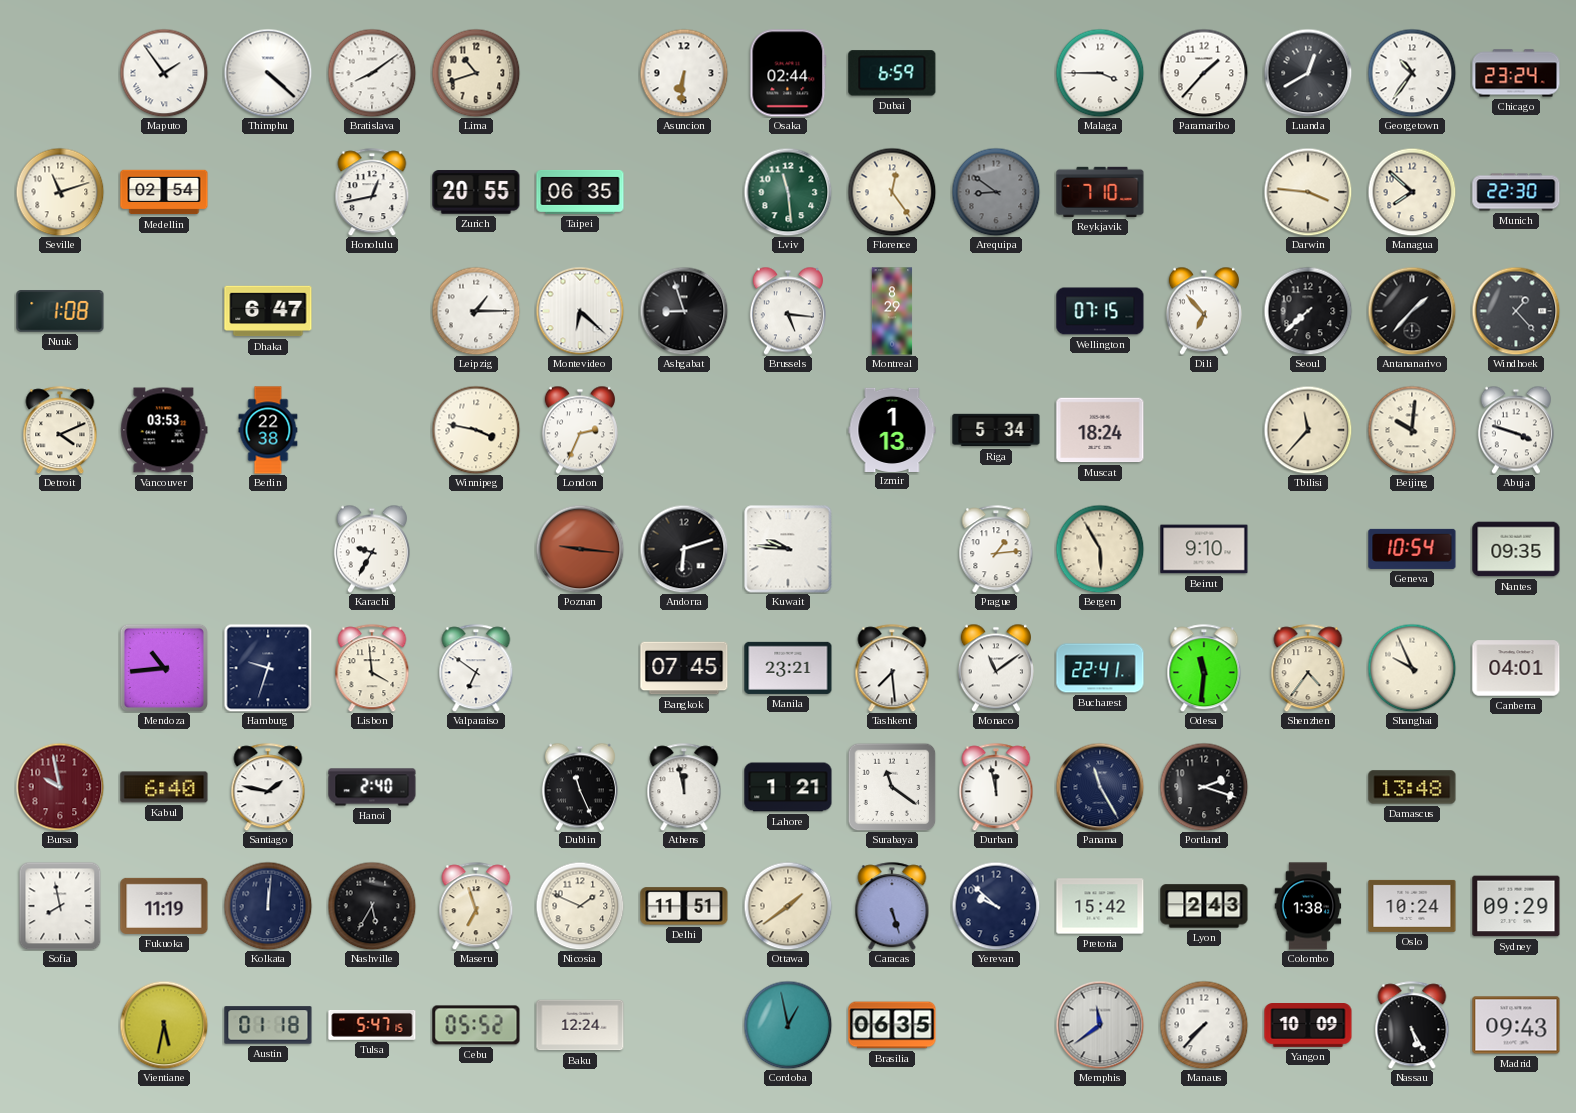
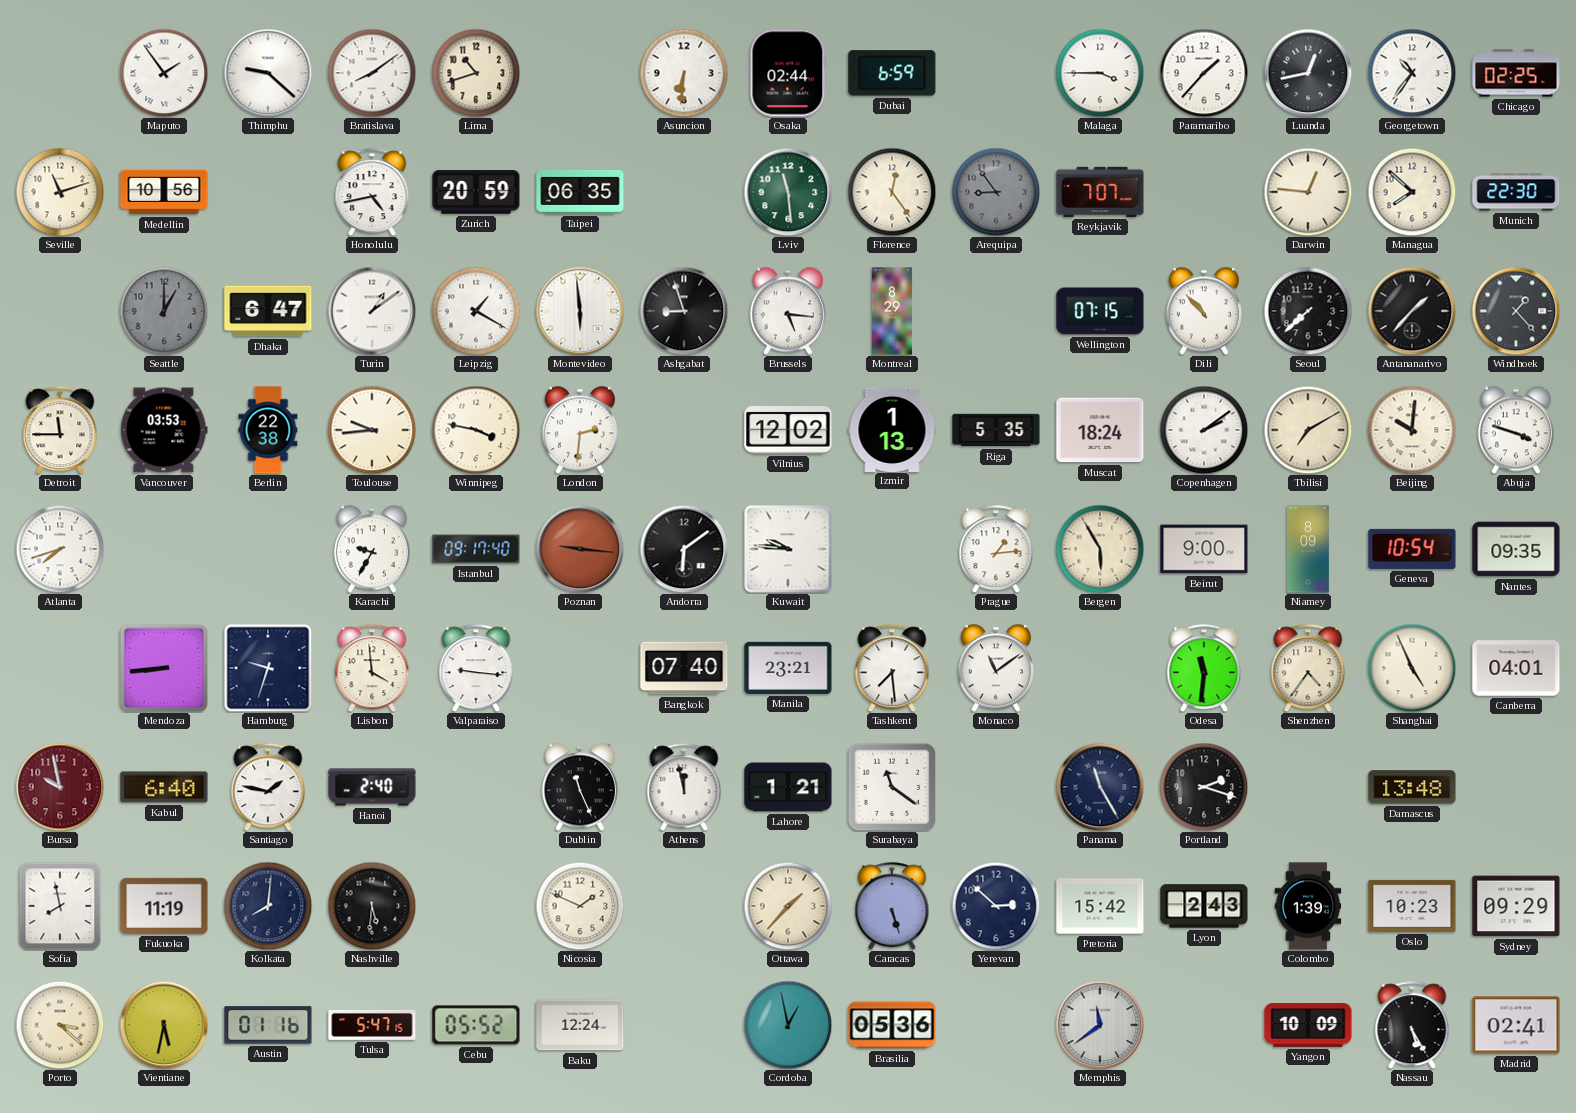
Thimphu: 4:22 -> 9:22
Luanda: 12:40 -> 12:43
Chicago: 23:24 -> 02:25
Medellin: 02:54 -> 10:56
Honolulu: 12:43 -> 4:43
Zurich: 20:55 -> 20:59
Arequipa: 8:51 -> 8:54
Reykjavik: 7:10 -> 7:07
Darwin: 3:46 -> 12:46
Nuuk: 1:08 -> none
Seattle: none -> 1:00
Turin: none -> 1:09
Leipzig: 1:15 -> 1:20
Montevideo: 6:22 -> 5:59
Dili: 6:53 -> 10:53
Detroit: 4:11 -> 11:45
Toulouse: none -> 9:44
London: 2:34 -> 2:31
Vilnius: none -> 12:02
Riga: 5:34 -> 5:35
Copenhagen: none -> 2:09
Tbilisi: 11:37 -> 7:10
Atlanta: none -> 7:42
Istanbul: none -> 09:17
Andorra: 6:12 -> 6:09
Beirut: 9:10 -> 9:00
Niamey: none -> 8:09
Mendoza: 10:44 -> 8:44
Valparaiso: 6:51 -> 9:16
Bangkok: 07:45 -> 07:40
Bucharest: 22:41 -> none
Shanghai: 9:56 -> 4:56
Durban: 11:58 -> none
Kolkata: 12:01 -> 8:01
Nashville: 5:35 -> 5:31
Maseru: 6:57 -> none
Delhi: 11:51 -> none
Ottawa: 1:39 -> 1:37
Yerevan: 9:52 -> 2:52
Colombo: 1:38 -> 1:39
Oslo: 10:24 -> 10:23
Porto: none -> 3:22
Austin: 01:18 -> 01:16
Brasilia: 06:35 -> 05:36
Manaus: 7:37 -> none
Madrid: 09:43 -> 02:41
